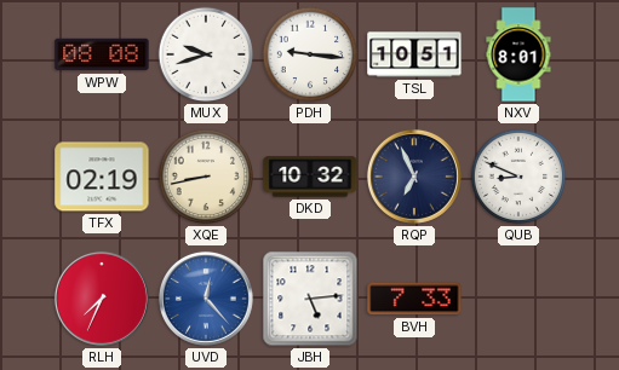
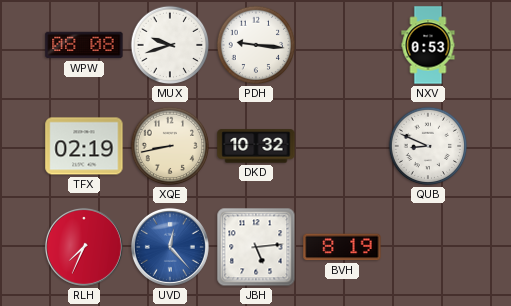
TSL: 10:51 -> none
NXV: 8:01 -> 0:53
RQP: 6:56 -> none
BVH: 7:33 -> 8:19
